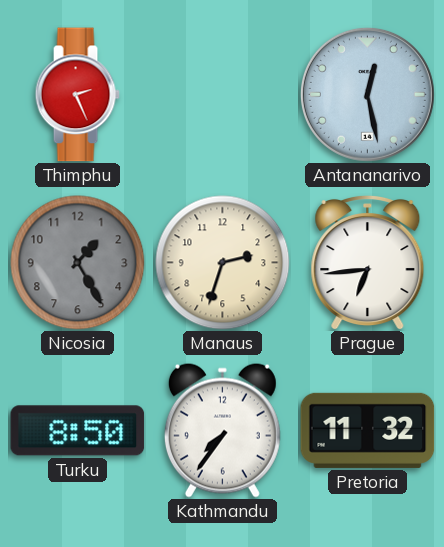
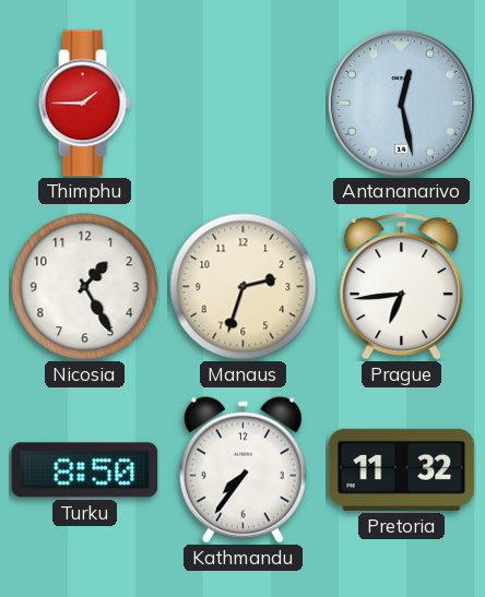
Thimphu: 2:26 -> 1:45
Nicosia dial: grey -> white
